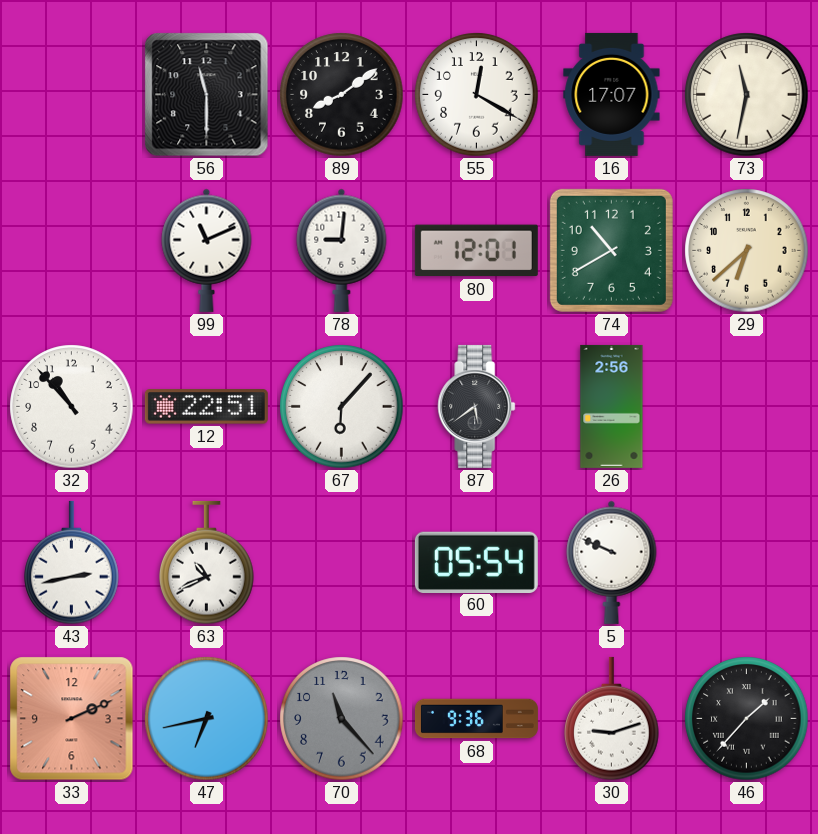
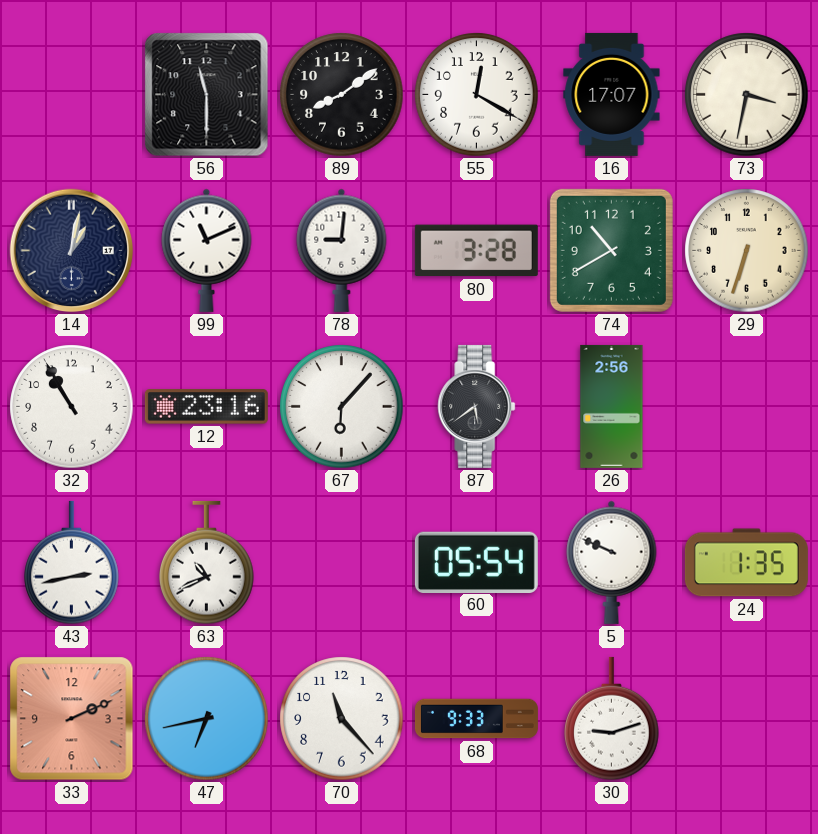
73: 11:32 -> 3:32
14: none -> 1:02
80: 12:01 -> 3:28
29: 6:38 -> 6:33
32: 10:53 -> 10:55
12: 22:51 -> 23:16
24: none -> 1:35
70 dial: grey -> white
68: 9:36 -> 9:33
46: 1:37 -> none
